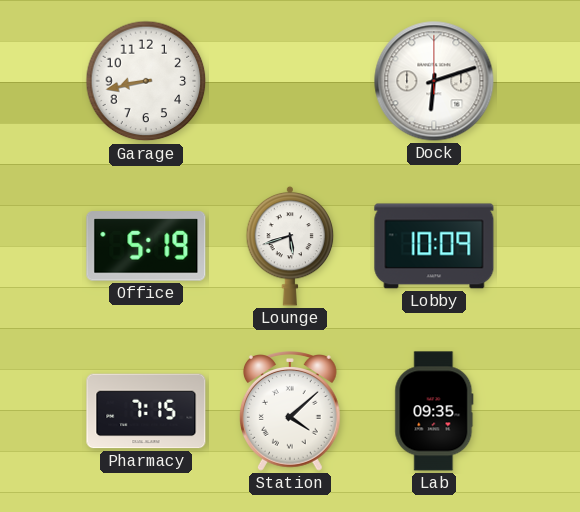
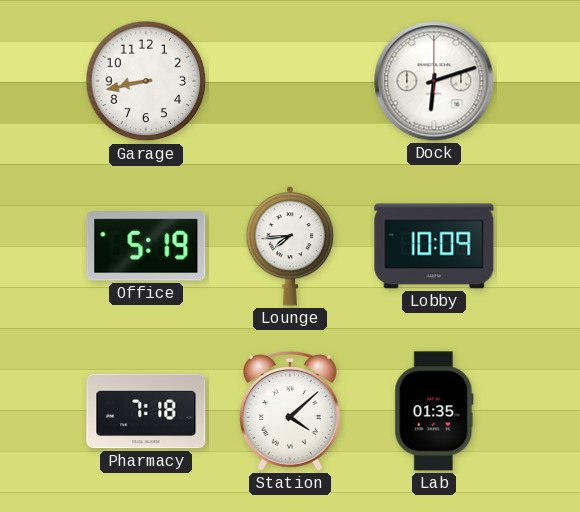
Lounge: 5:42 -> 7:44
Pharmacy: 7:15 -> 7:18
Lab: 09:35 -> 01:35
